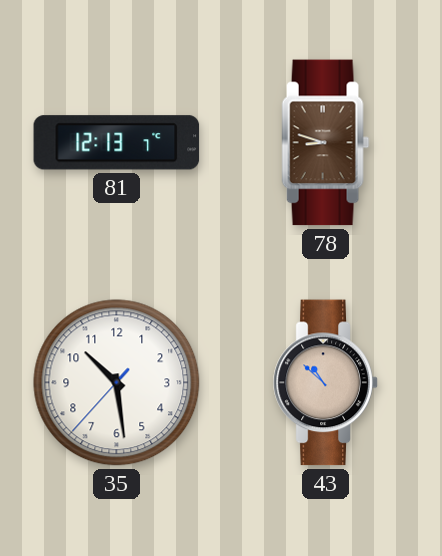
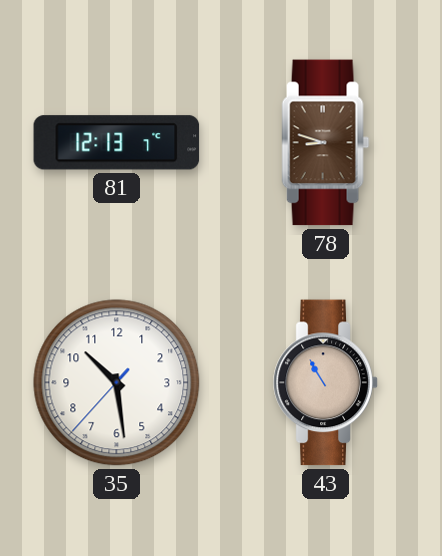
43: 10:52 -> 10:55
